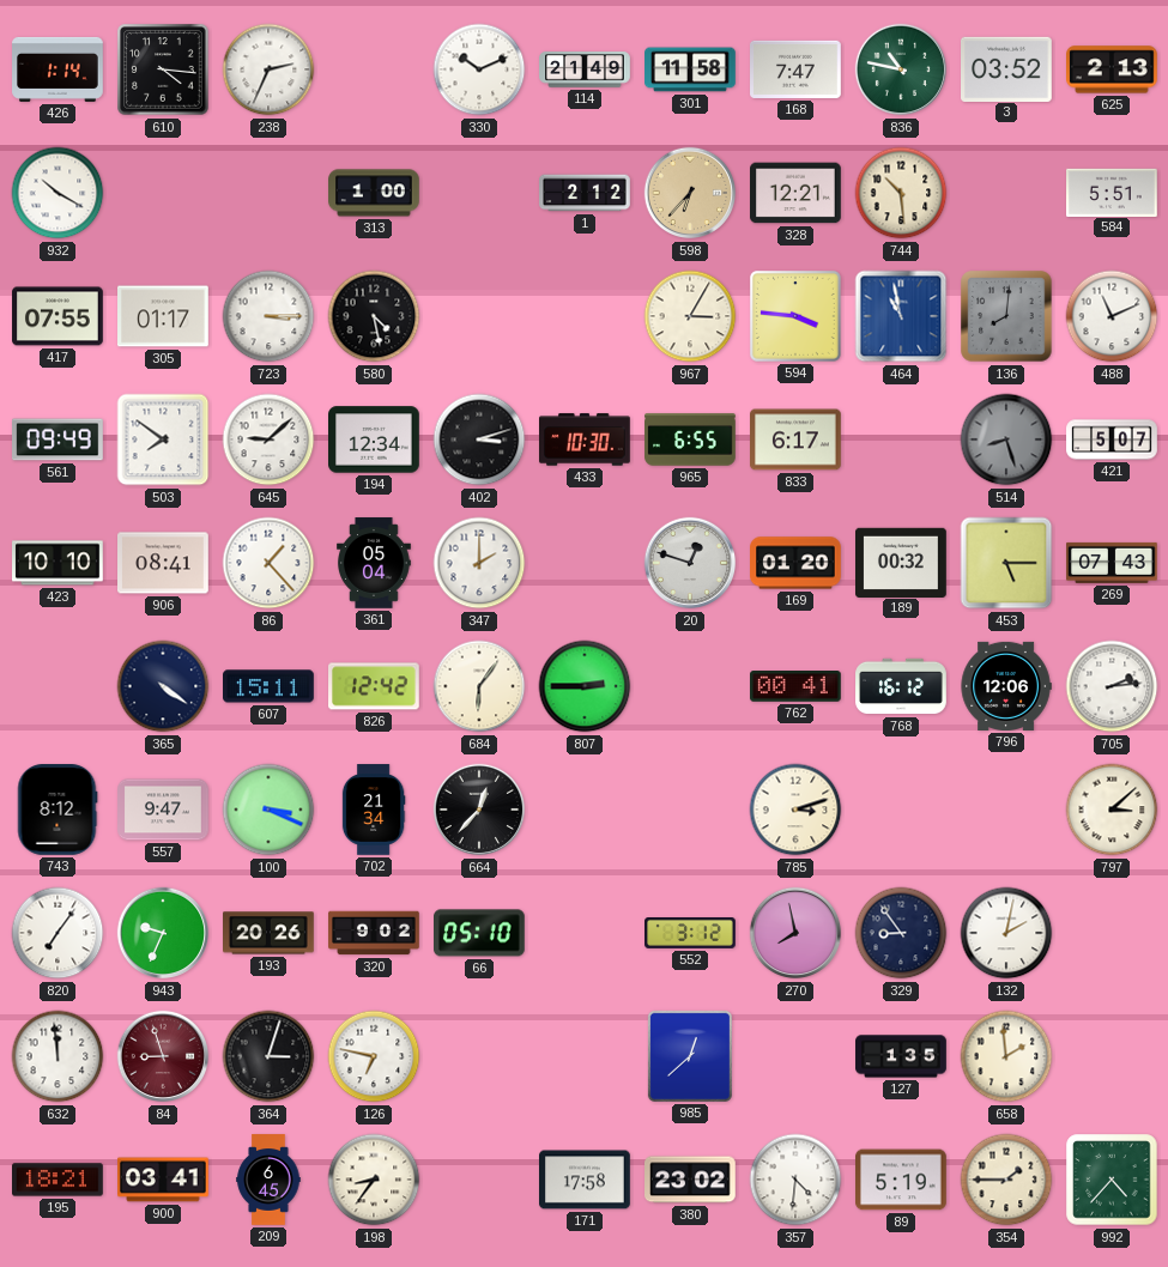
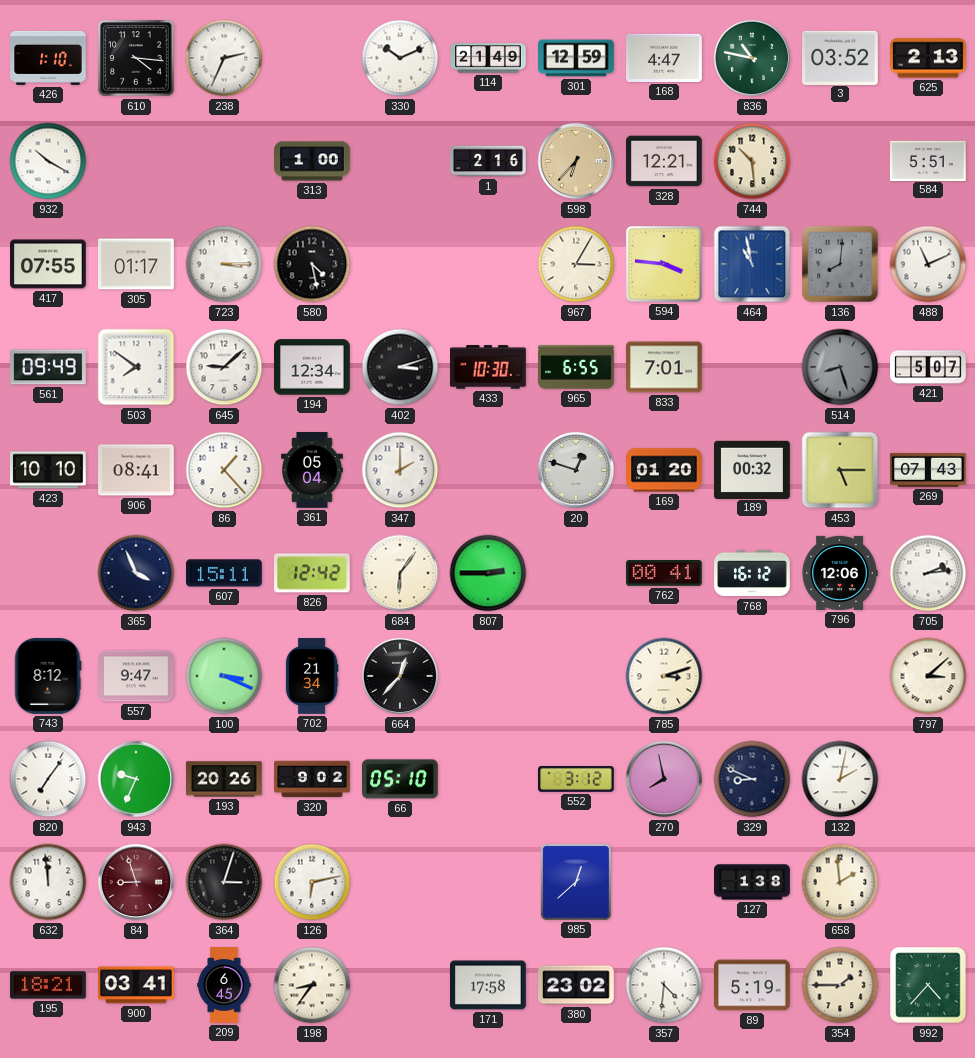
426: 1:14 -> 1:10
301: 11:58 -> 12:59
168: 7:47 -> 4:47
1: 2:12 -> 2:16
833: 6:17 -> 7:01
365: 4:21 -> 3:56
329: 8:54 -> 8:49
126: 6:47 -> 6:13
127: 1:35 -> 1:38
